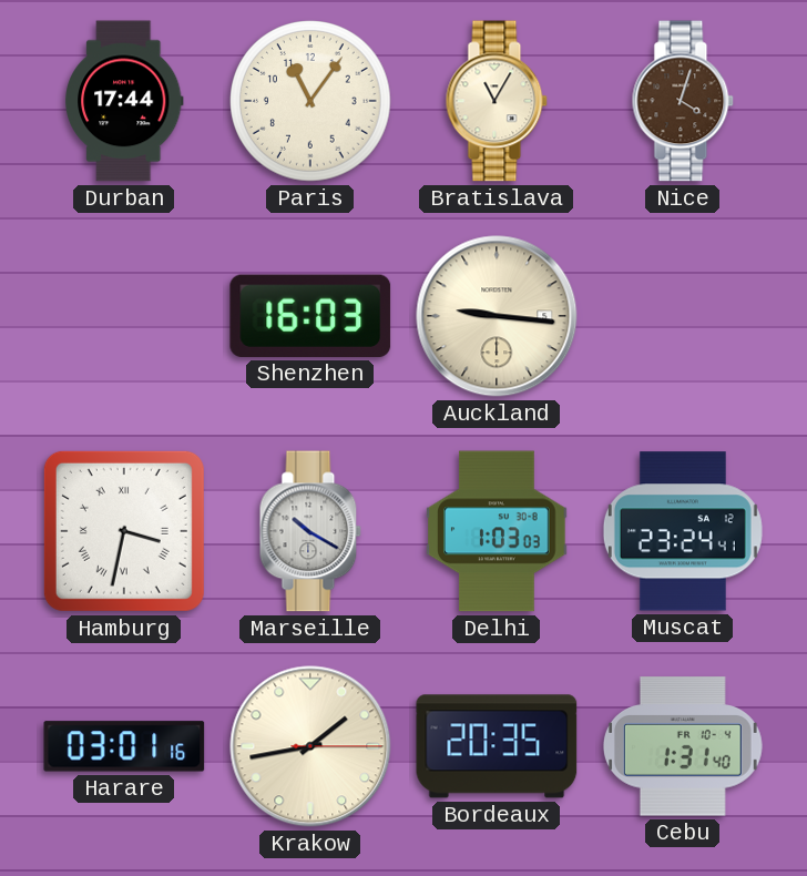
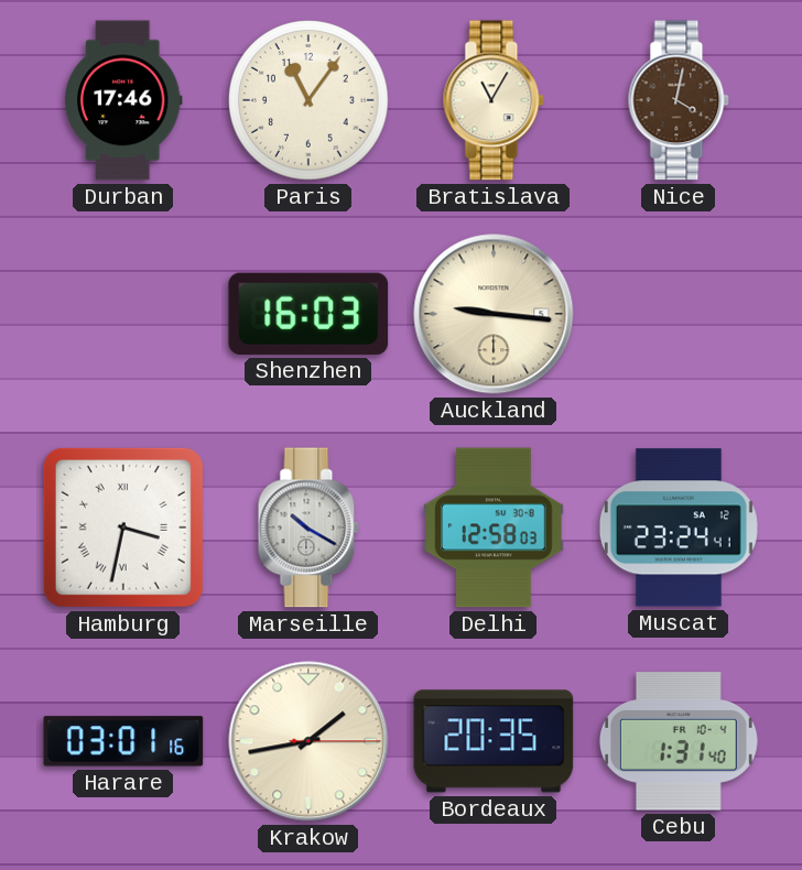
Durban: 17:44 -> 17:46
Nice: 4:03 -> 4:02
Delhi: 1:03 -> 12:58
